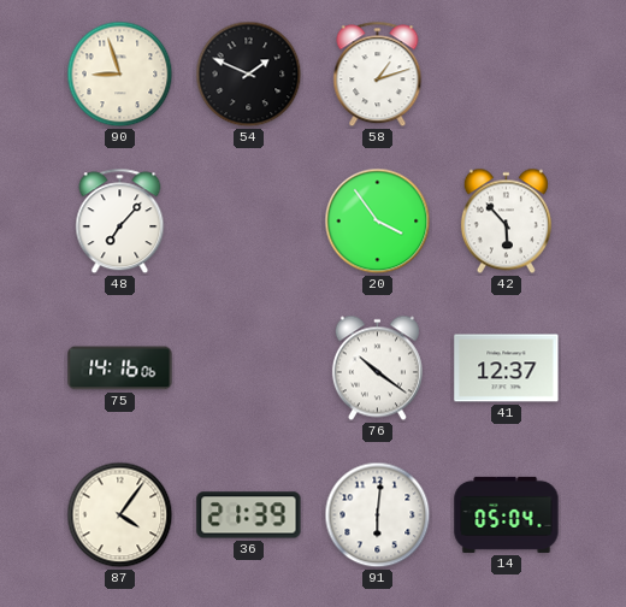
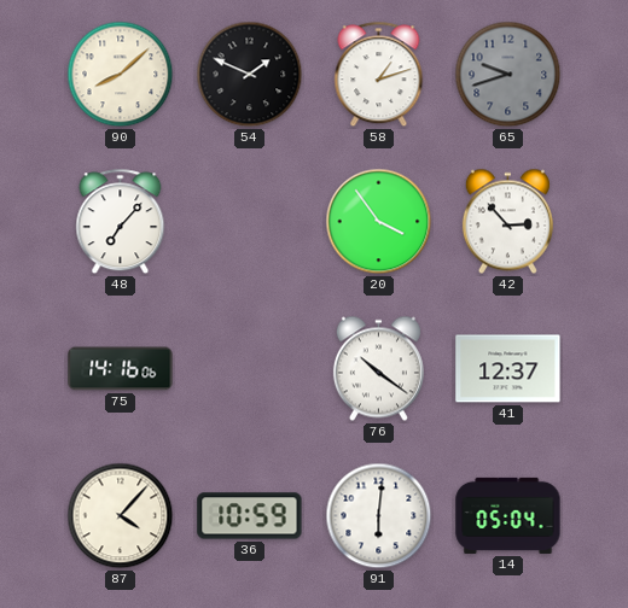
90: 8:57 -> 8:08
65: none -> 9:42
42: 5:53 -> 2:53
87: 4:06 -> 4:07
36: 21:39 -> 10:59
